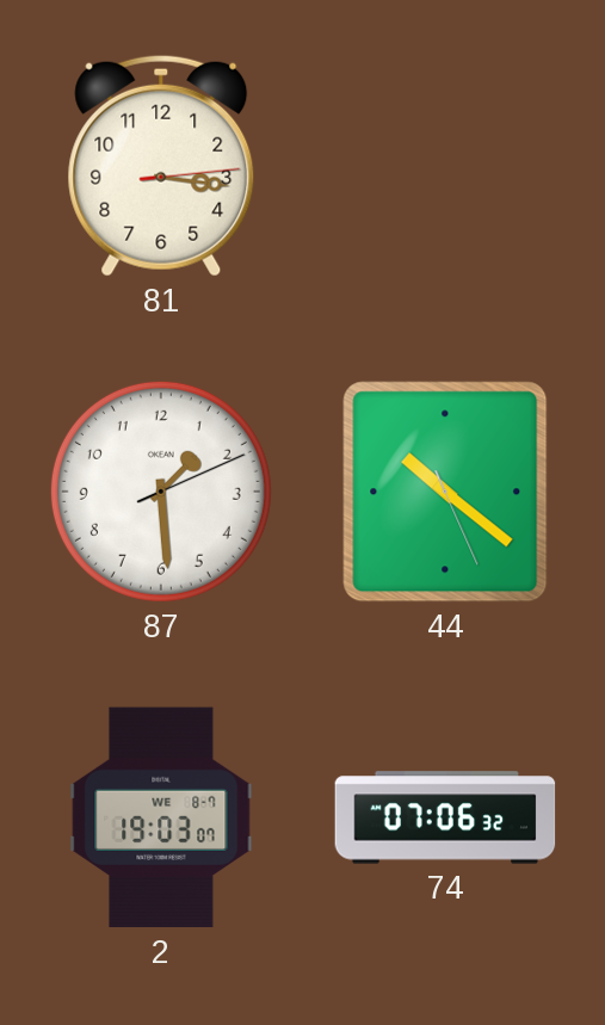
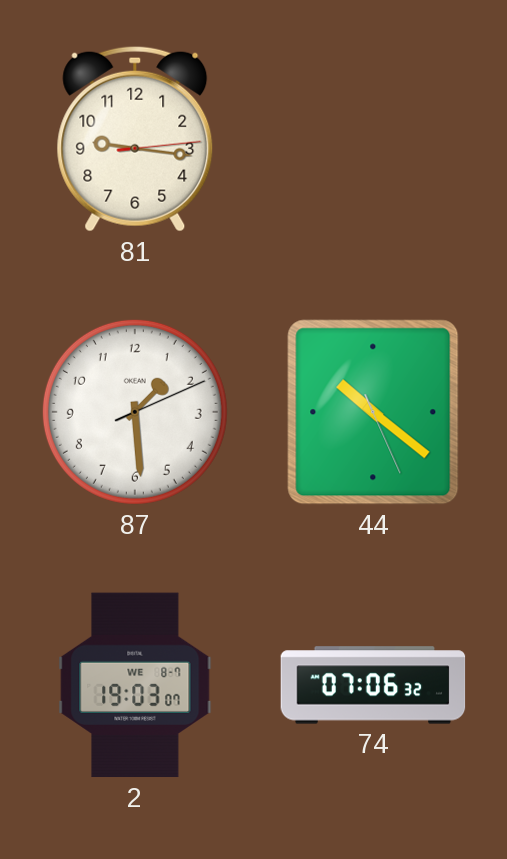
81: 3:16 -> 9:16
